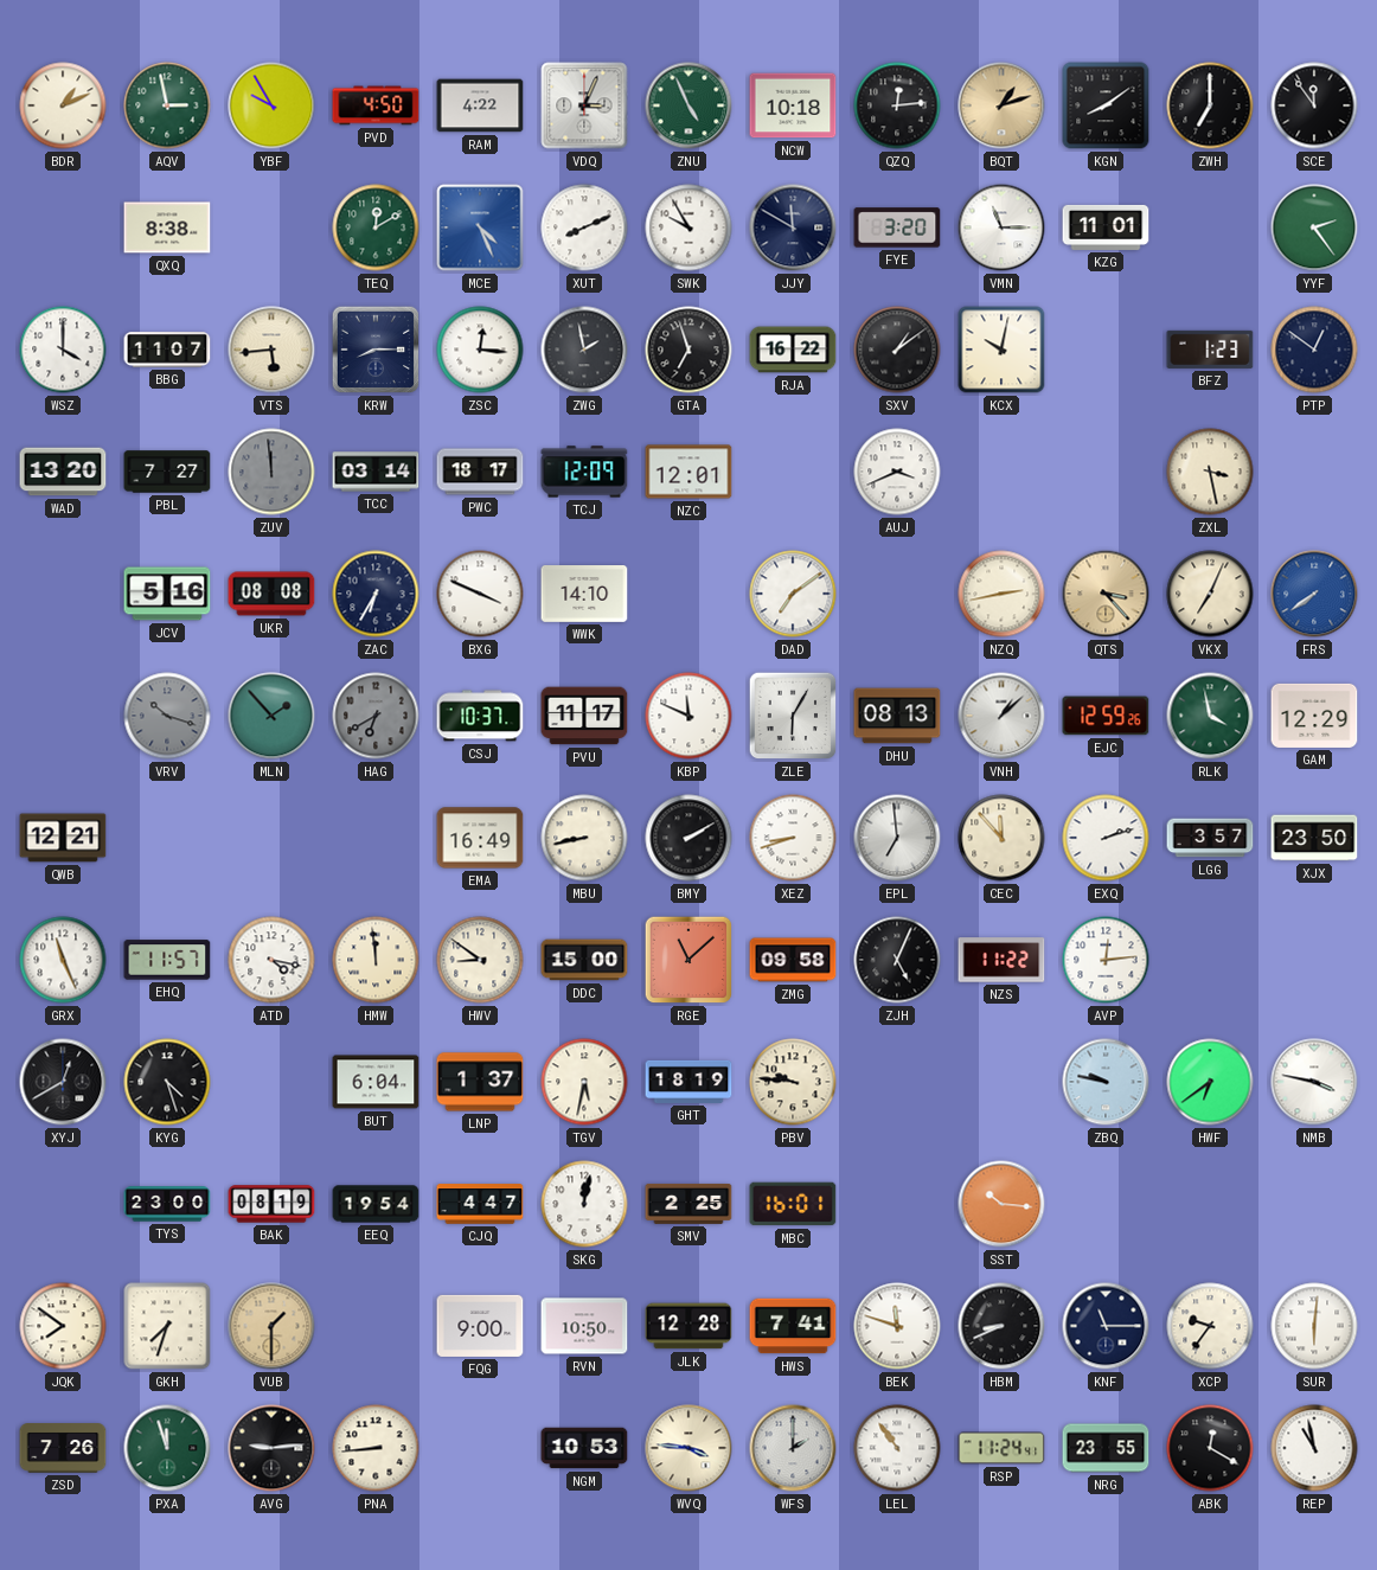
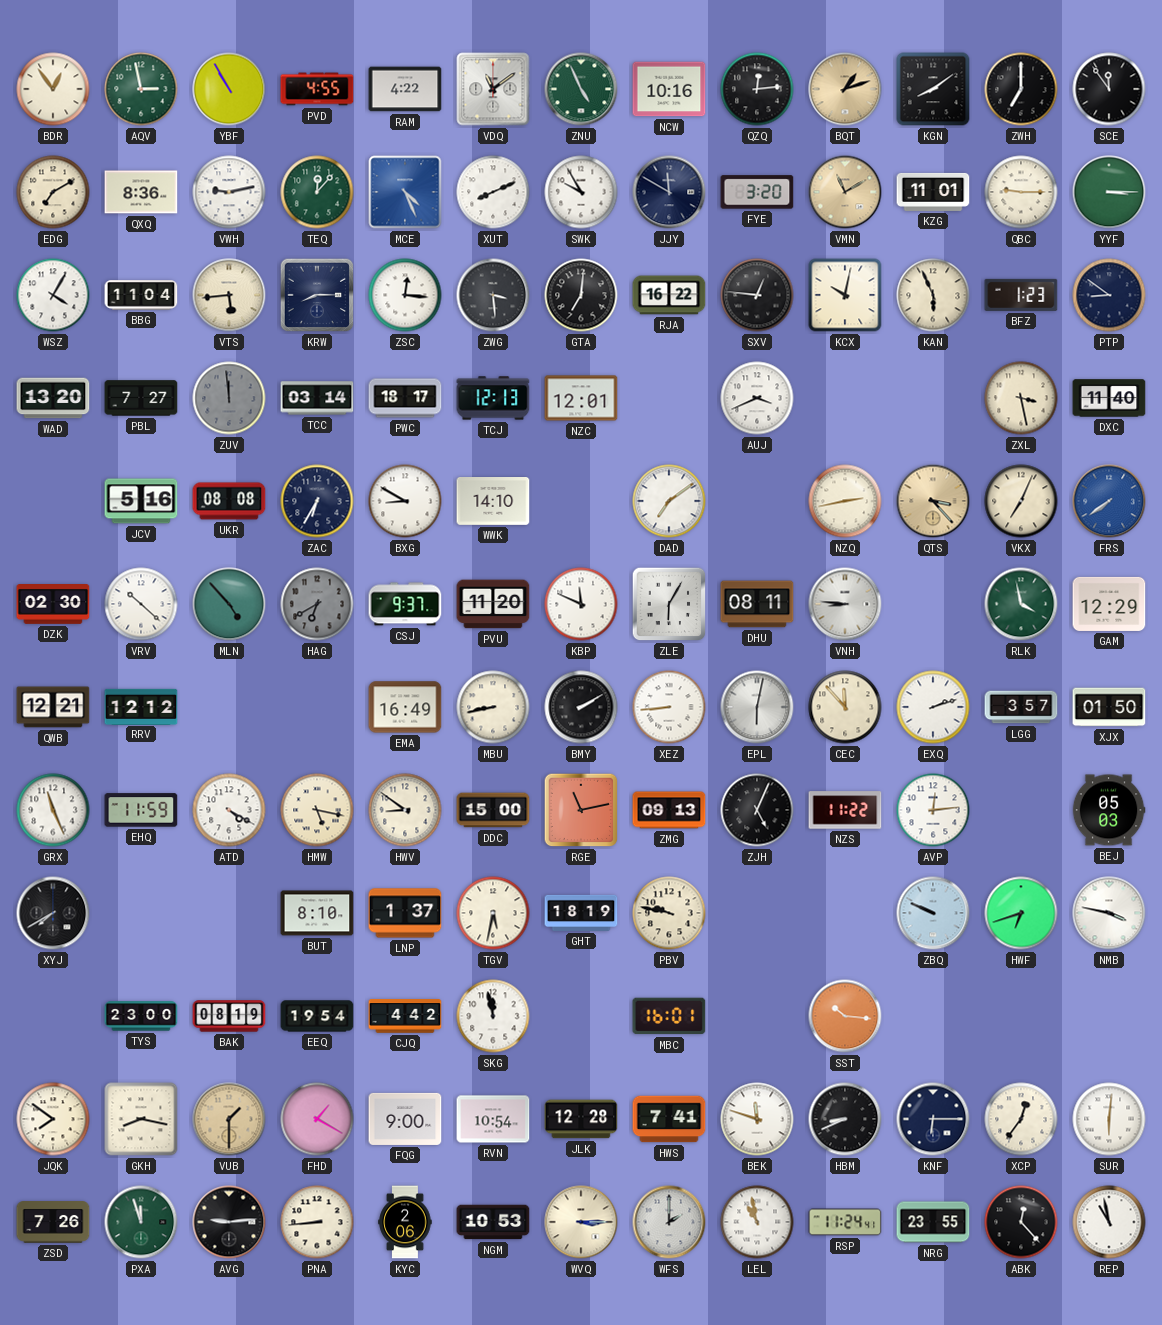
BDR: 1:11 -> 12:54
YBF: 9:55 -> 10:55
PVD: 4:50 -> 4:55
VDQ: 3:04 -> 11:09
NCW: 10:18 -> 10:16
EDG: none -> 7:10
QXQ: 8:38 -> 8:36
VWH: none -> 9:13
TEQ: 12:10 -> 12:07
VMN: 11:15 -> 11:10
VMN dial: white -> champagne
QBC: none -> 9:15
YYF: 2:24 -> 3:15
WSZ: 4:00 -> 4:05
BBG: 11:07 -> 11:04
ZWG: 1:58 -> 3:29
GTA: 6:57 -> 7:01
SXV: 1:09 -> 12:46
KAN: none -> 5:56
PTP: 12:51 -> 8:51
TCJ: 12:09 -> 12:13
DXC: none -> 11:40
BXG: 3:49 -> 8:50
DZK: none -> 02:30
VRV: 10:18 -> 10:22
VRV dial: grey -> white
MLN: 1:53 -> 4:53
CSJ: 10:37 -> 9:37
PVU: 11:17 -> 11:20
DHU: 08:13 -> 08:11
VNH: 1:08 -> 8:46
EJC: 12:59 -> none
RRV: none -> 12:12
XEZ: 8:42 -> 8:44
EPL: 6:59 -> 6:02
XJX: 23:50 -> 01:50
EHQ: 11:57 -> 11:59
ATD: 4:17 -> 4:20
HMW: 11:59 -> 5:17
RGE: 11:08 -> 11:13
ZMG: 09:58 -> 09:13
BEJ: none -> 05:03
XYJ: 12:40 -> 7:40
KYG: 4:27 -> none
BUT: 6:04 -> 8:10
PBV: 9:46 -> 9:47
ZBQ: 9:47 -> 9:49
HWF: 6:39 -> 6:42
CJQ: 4:47 -> 4:42
SKG: 12:02 -> 11:58
SMV: 2:25 -> none
GKH: 7:33 -> 8:17
FHD: none -> 1:20
RVN: 10:50 -> 10:54
KNF: 11:15 -> 6:15
XCP: 9:36 -> 12:36
KYC: none -> 2:06
WVQ: 3:46 -> 3:15
LEL: 10:54 -> 10:58
ABK: 12:20 -> 12:23
